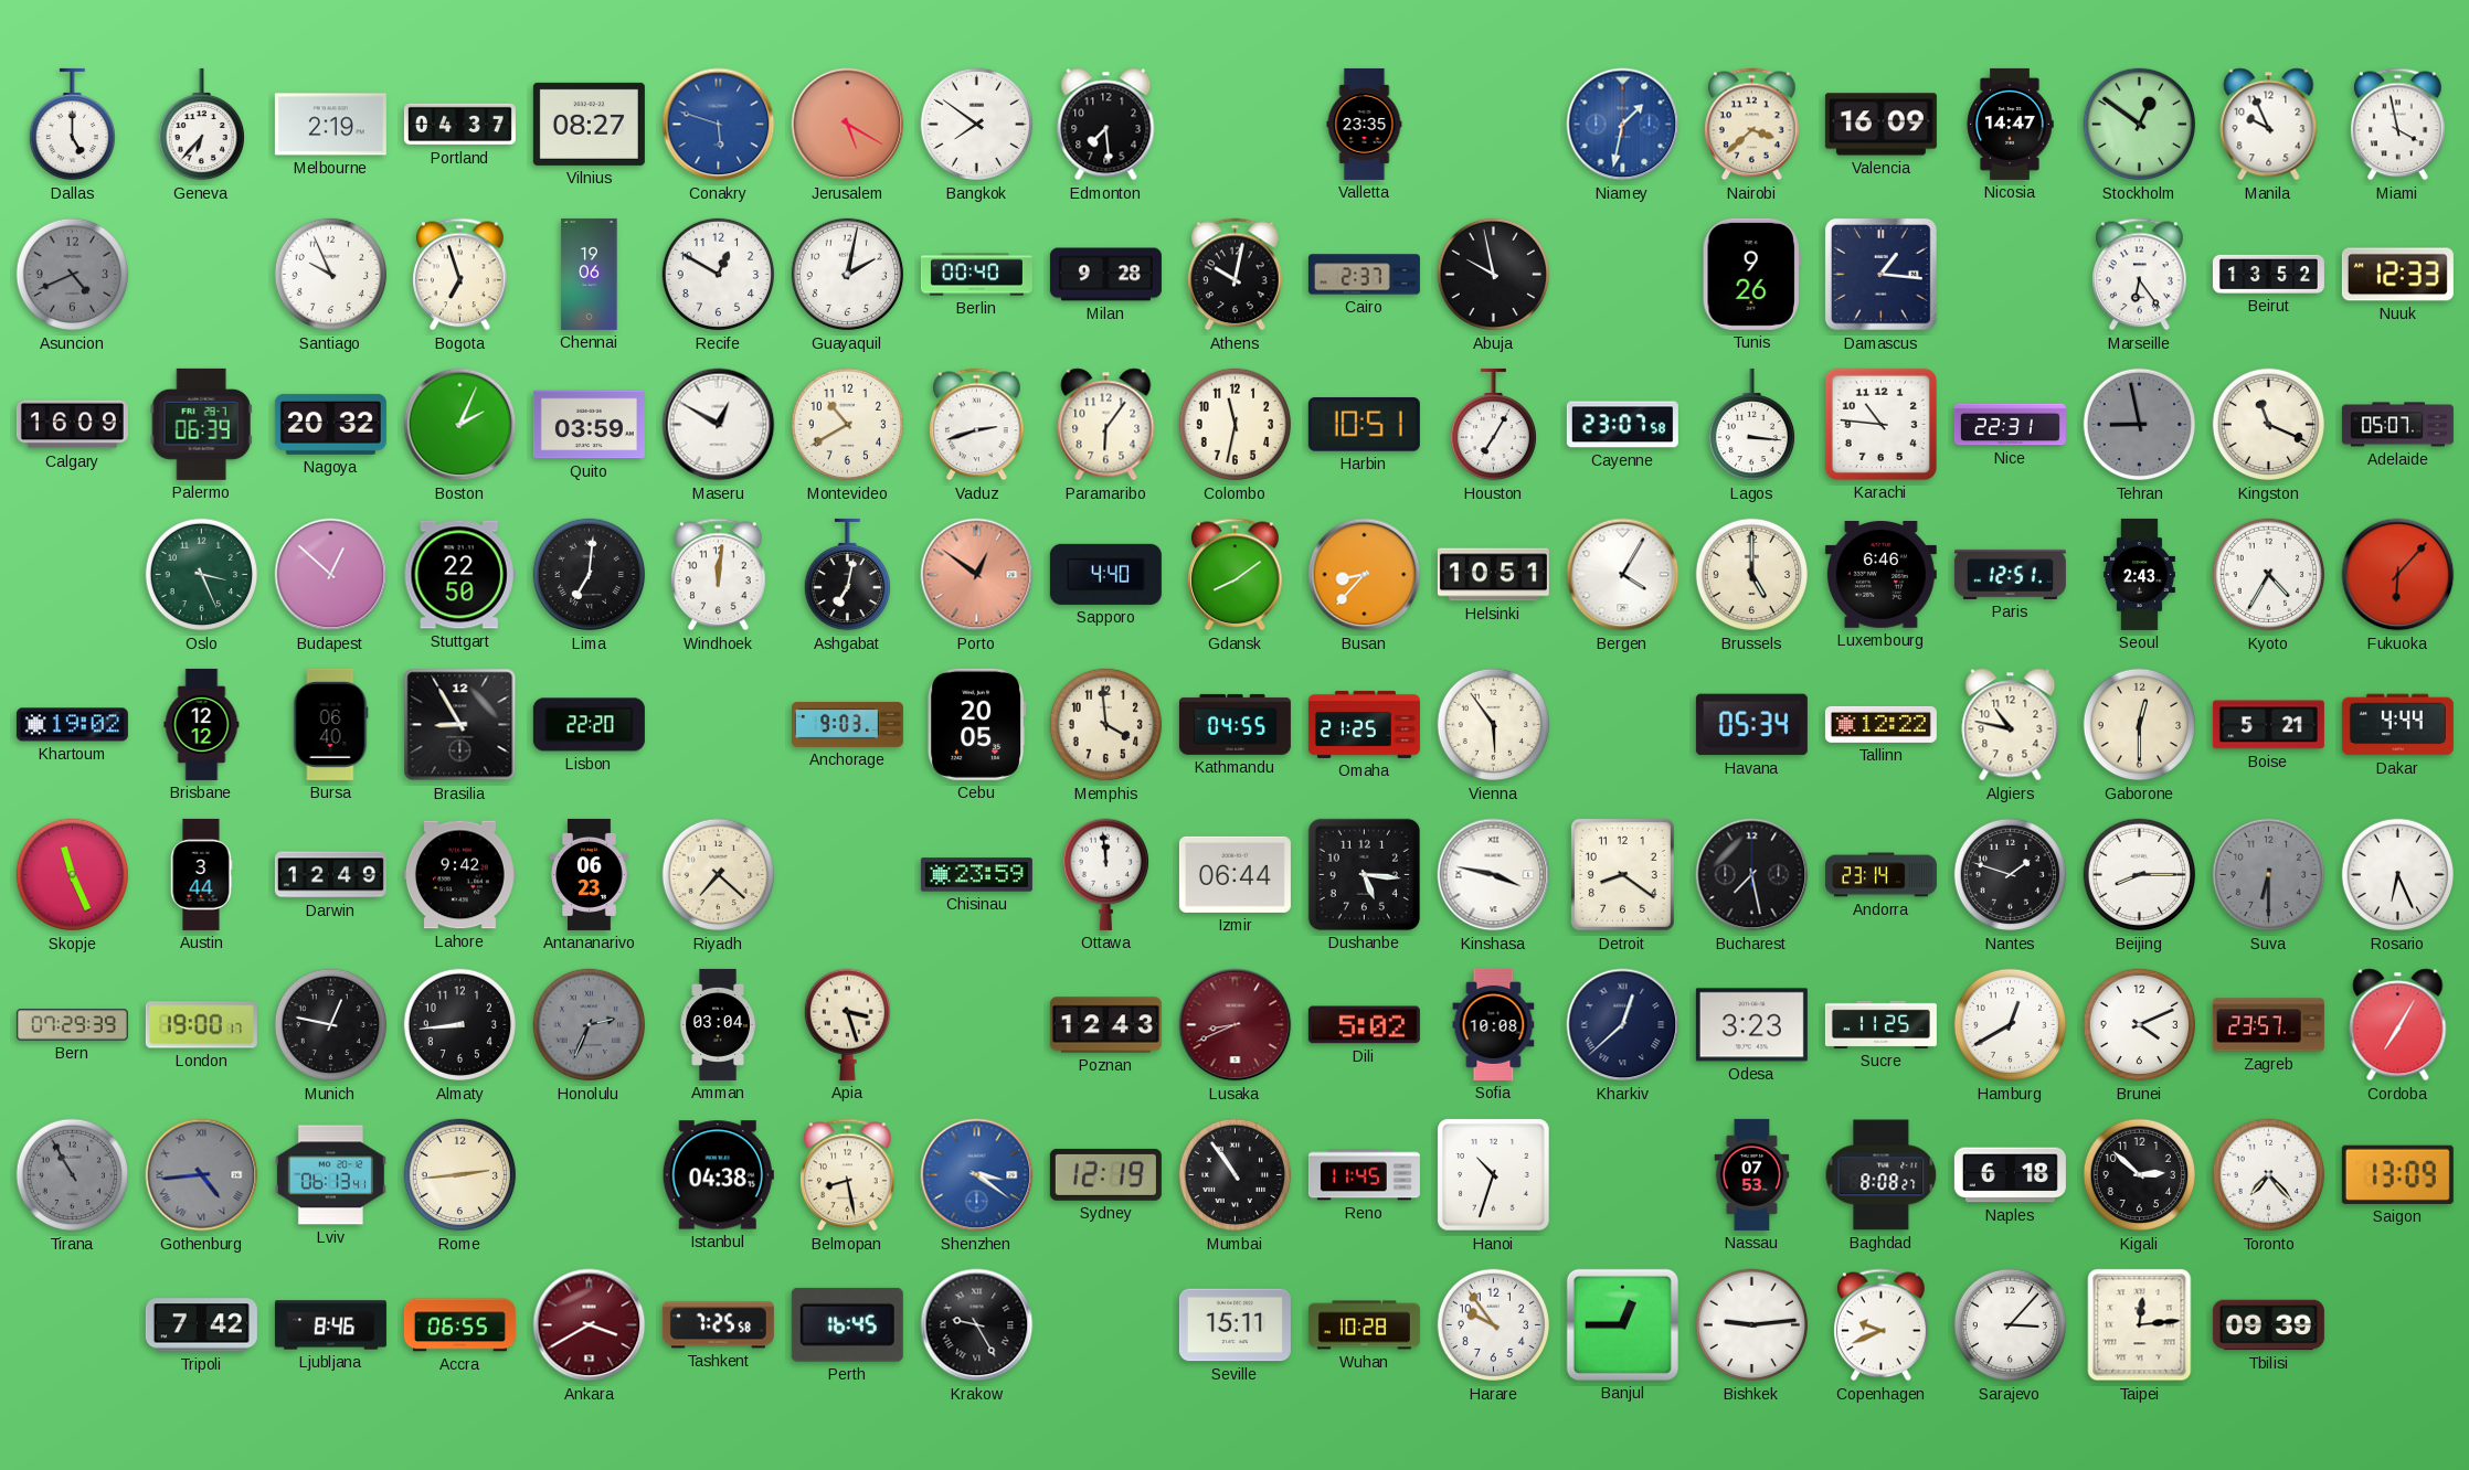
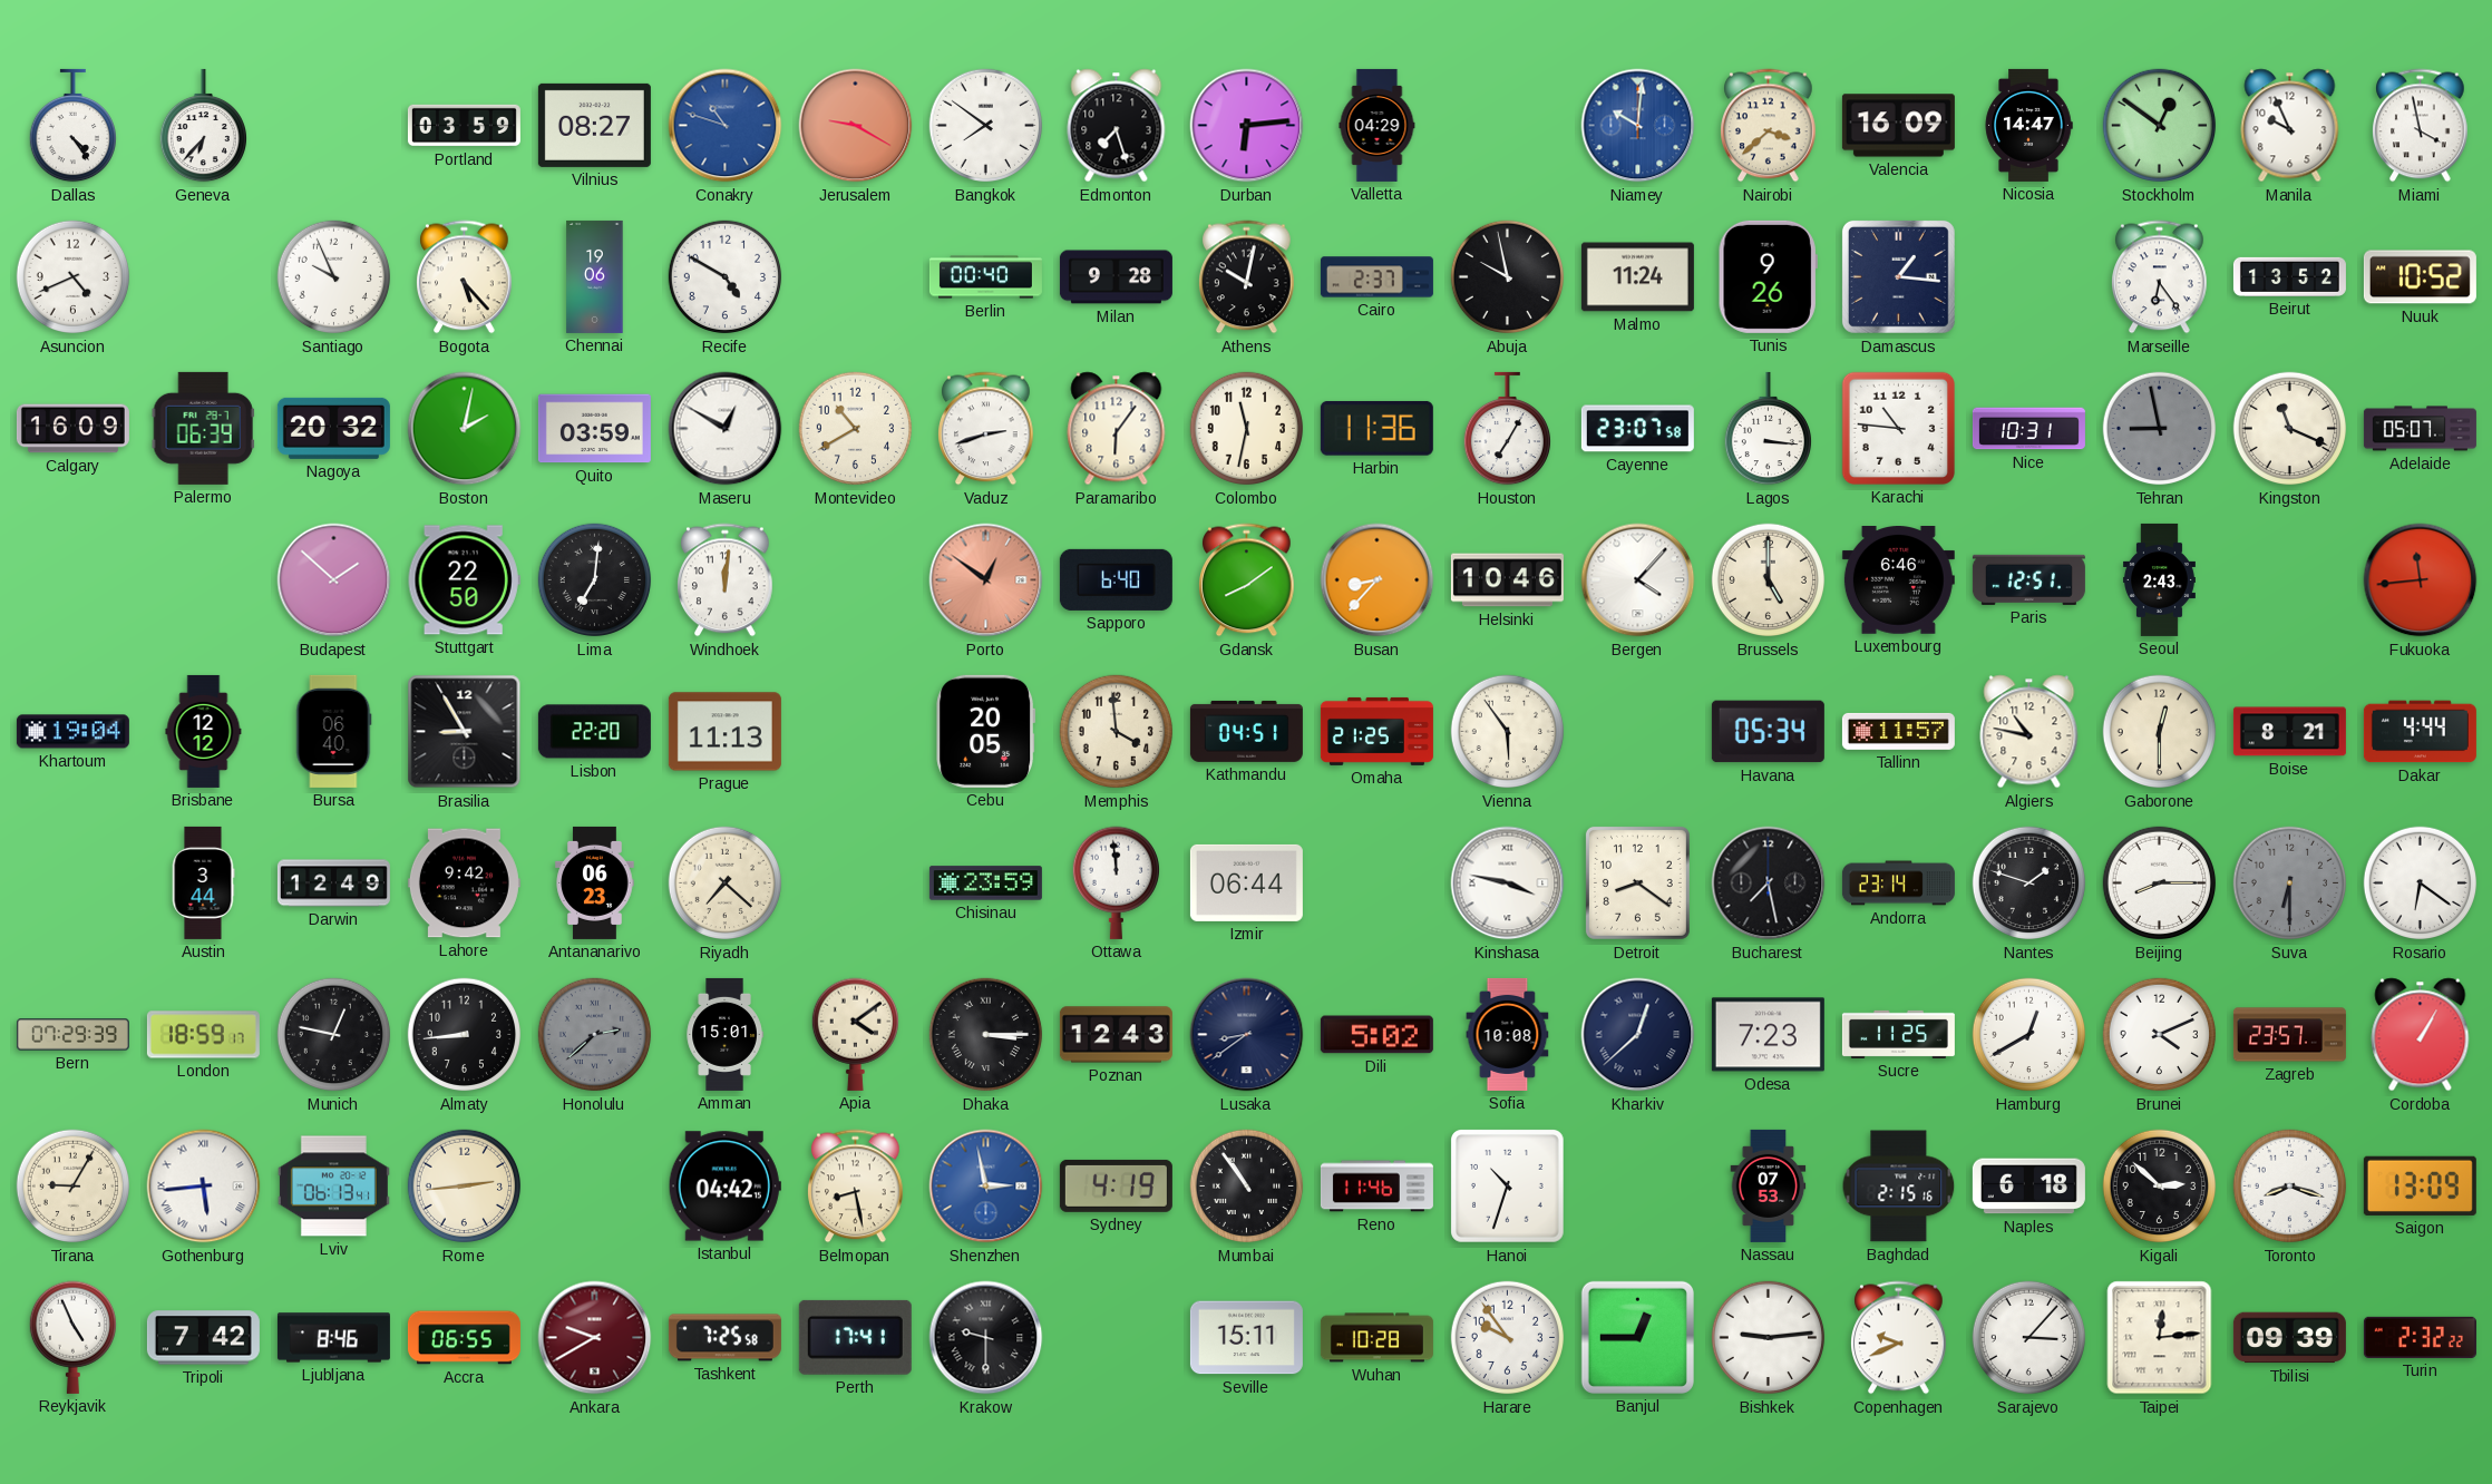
Dallas: 5:00 -> 4:24
Melbourne: 2:19 -> none
Portland: 04:37 -> 03:59
Conakry: 5:48 -> 10:48
Jerusalem: 5:20 -> 9:20
Edmonton: 7:29 -> 7:27
Durban: none -> 6:14
Valletta: 23:35 -> 04:29
Niamey: 1:32 -> 10:01
Asuncion dial: grey -> white
Bogota: 6:57 -> 5:23
Recife: 12:50 -> 4:50
Guayaquil: 2:02 -> none
Malmo: none -> 11:24
Nuuk: 12:33 -> 10:52
Boston: 2:04 -> 2:02
Harbin: 10:51 -> 11:36
Nice: 22:31 -> 10:31
Oslo: 3:26 -> none
Budapest: 12:52 -> 1:52
Ashgabat: 7:02 -> none
Sapporo: 4:40 -> 6:40
Helsinki: 10:51 -> 10:46
Bergen: 4:05 -> 4:07
Kyoto: 4:35 -> none
Fukuoka: 6:07 -> 11:44
Khartoum: 19:02 -> 19:04
Prague: none -> 11:13
Anchorage: 9:03 -> none
Kathmandu: 04:55 -> 04:51
Tallinn: 12:22 -> 11:57
Boise: 5:21 -> 8:21
Skopje: 11:26 -> none
Dushanbe: 5:16 -> none
Rosario: 6:26 -> 6:21
London: 19:00 -> 18:59
Honolulu: 2:34 -> 2:38
Amman: 03:04 -> 15:01
Apia: 3:27 -> 4:09
Dhaka: none -> 3:15
Lusaka: 8:41 -> 8:39
Lusaka dial: burgundy -> navy
Odesa: 3:23 -> 7:23
Cordoba: 7:05 -> 1:05
Tirana: 10:55 -> 9:05
Tirana dial: grey -> cream
Gothenburg: 4:44 -> 5:44
Gothenburg dial: grey -> white
Istanbul: 04:38 -> 04:42
Shenzhen: 3:21 -> 2:58
Sydney: 12:19 -> 4:19
Reno: 11:45 -> 11:46
Baghdad: 8:08 -> 2:15
Toronto: 7:23 -> 8:18
Reykjavik: none -> 4:56
Ankara: 3:40 -> 9:40
Perth: 16:45 -> 17:41
Krakow: 9:25 -> 9:30
Turin: none -> 2:32
